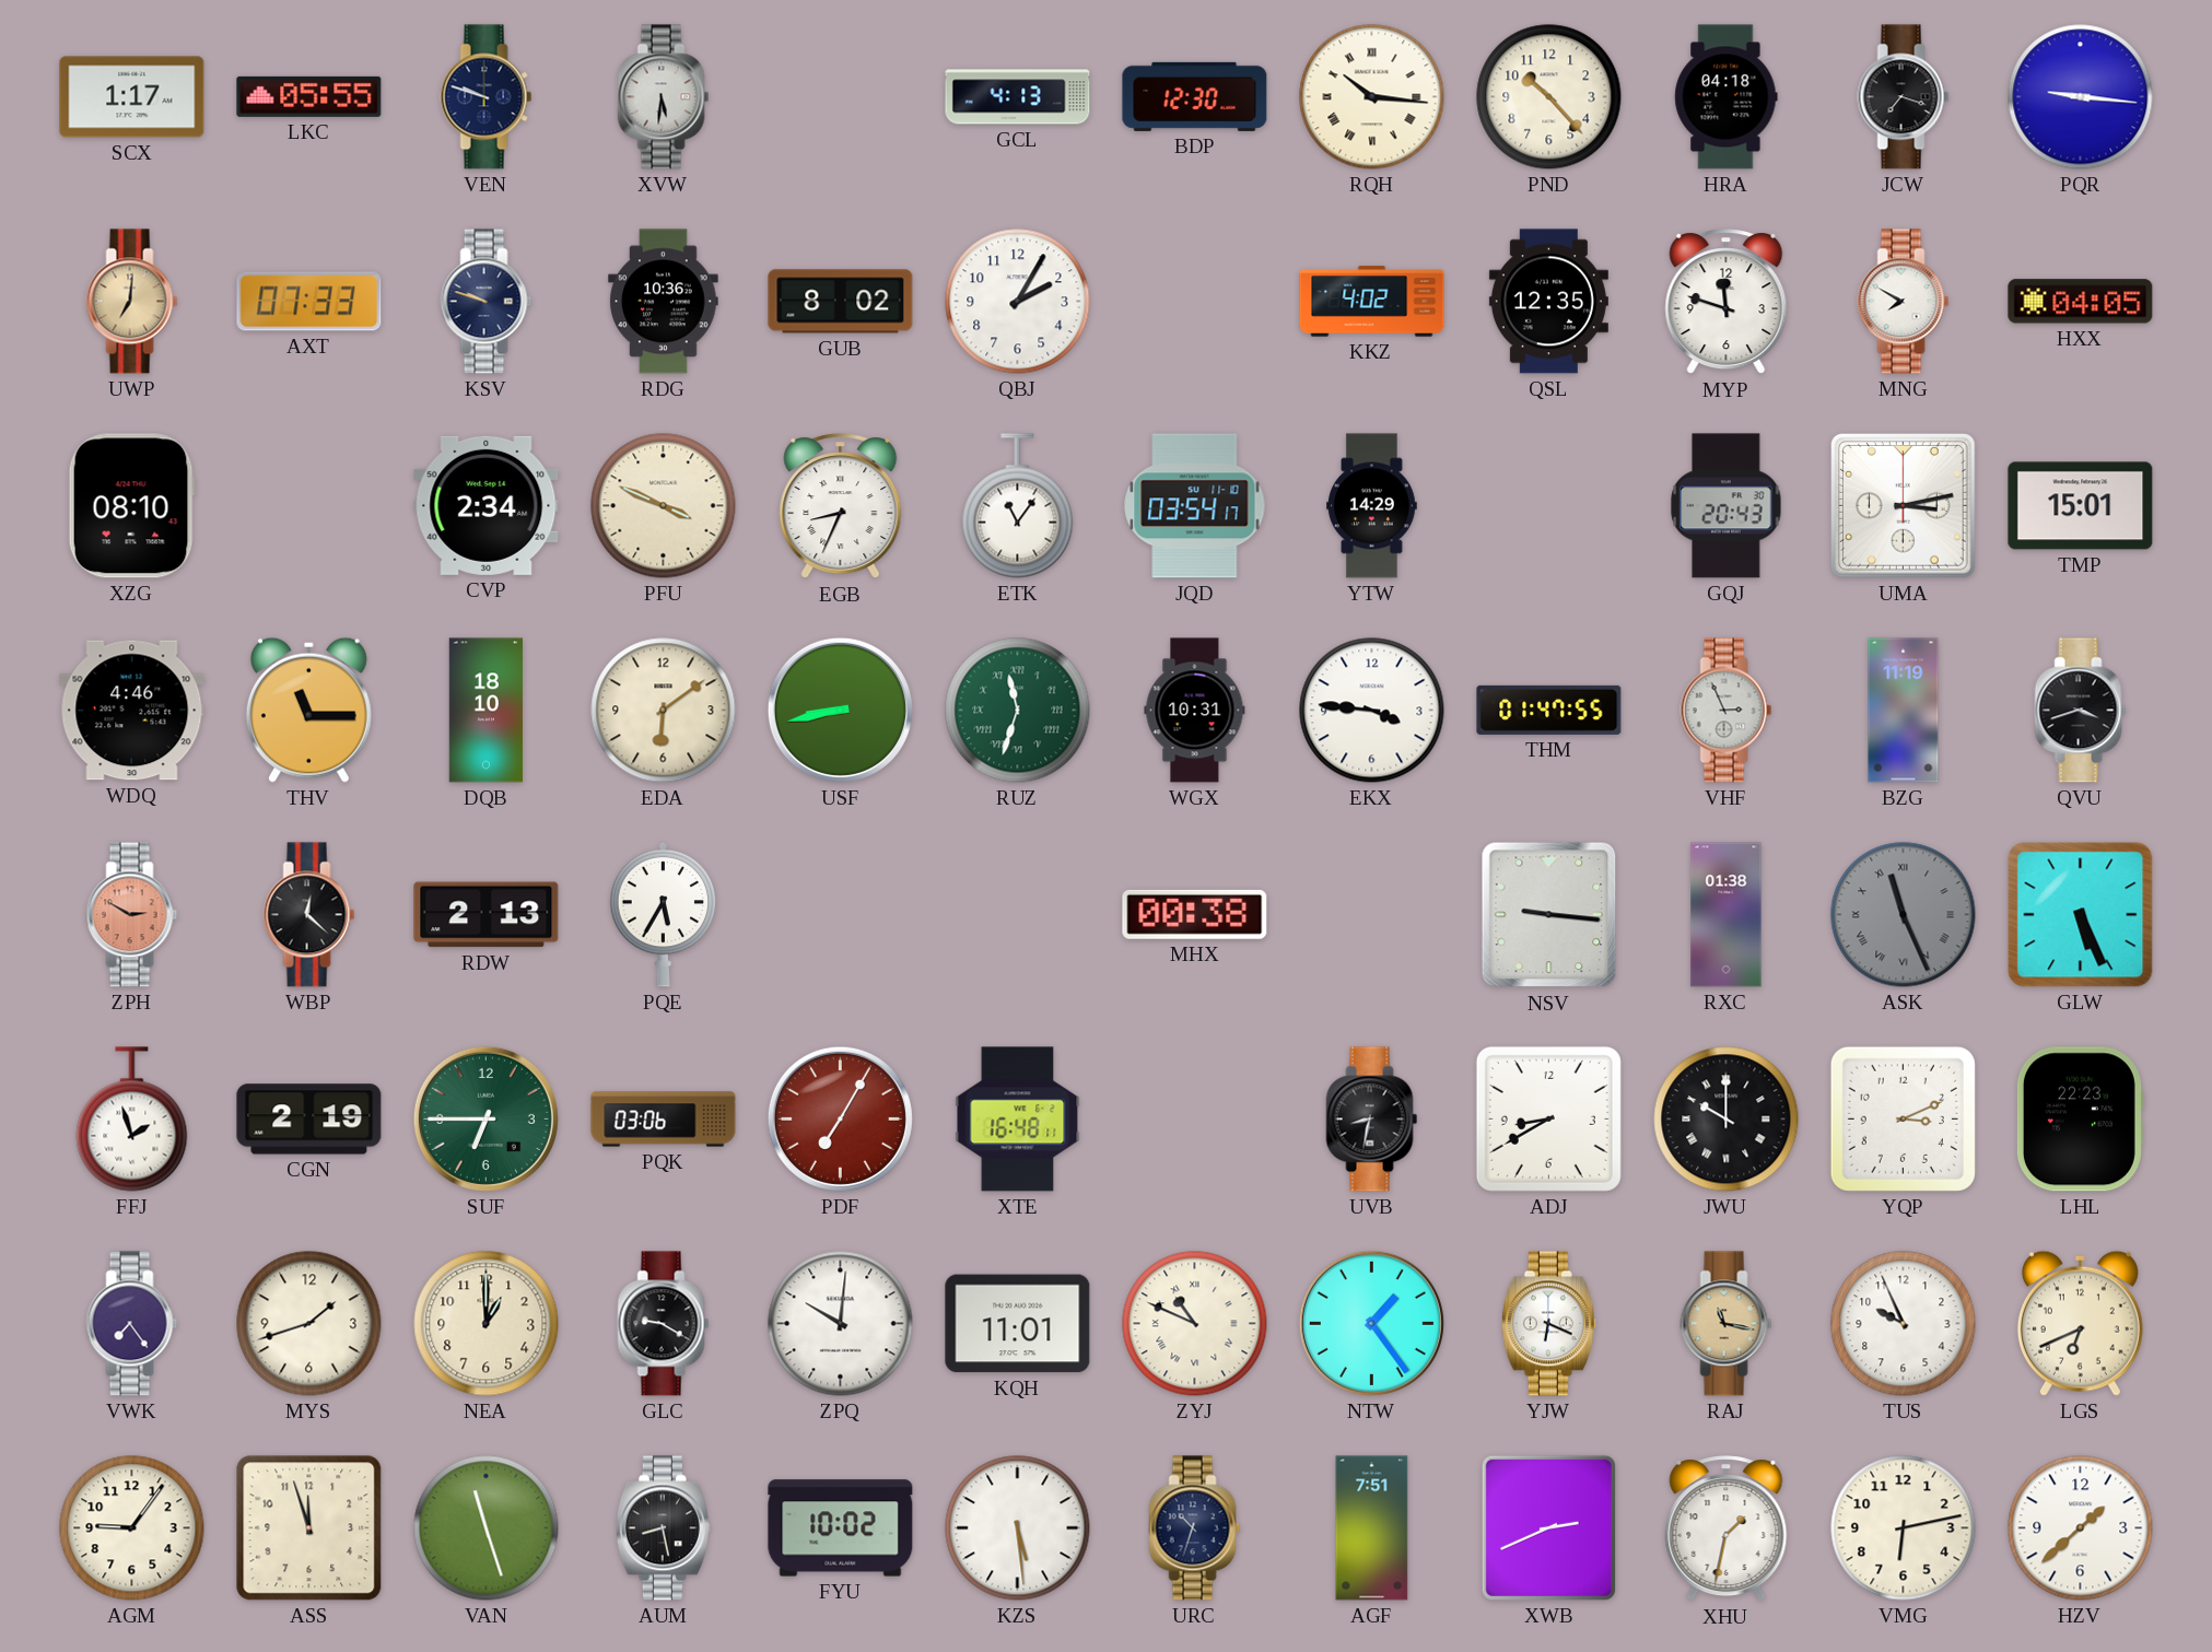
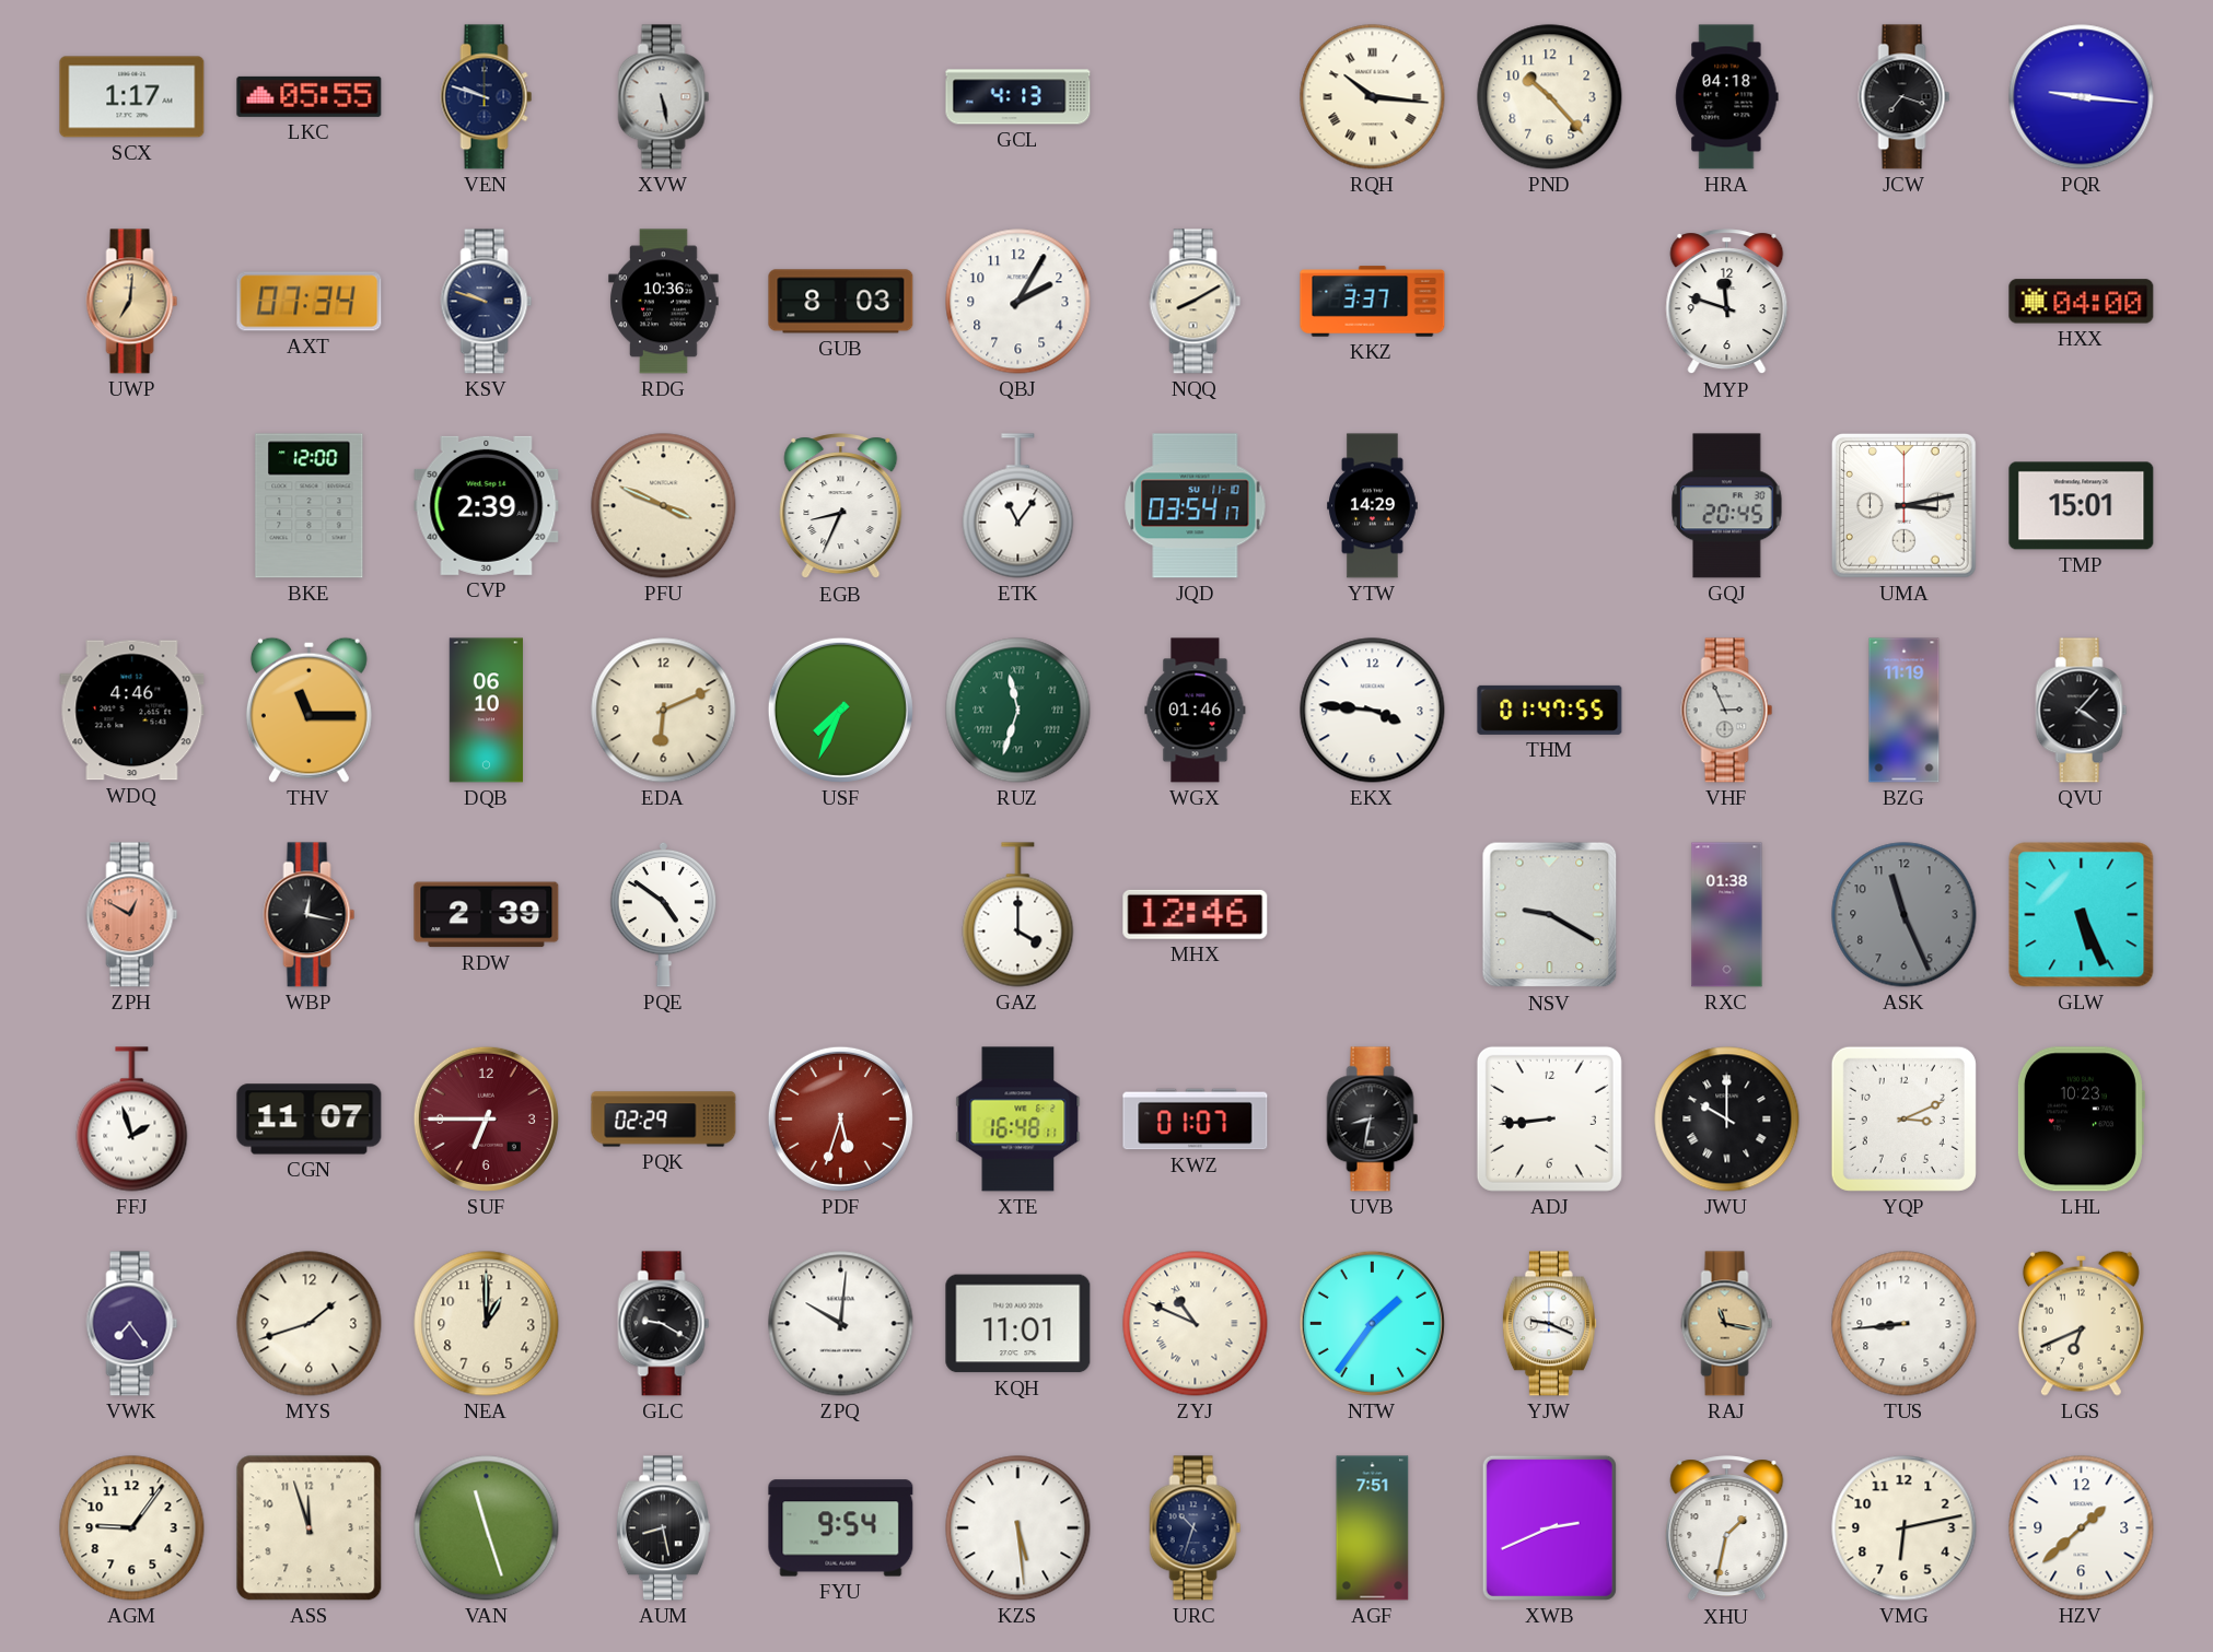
XVW: 5:31 -> 5:28
BDP: 12:30 -> none
AXT: 07:33 -> 07:34
GUB: 8:02 -> 8:03
NQQ: none -> 8:10
KKZ: 4:02 -> 3:37
QSL: 12:35 -> none
MNG: 7:50 -> none
HXX: 04:05 -> 04:00
XZG: 08:10 -> none
BKE: none -> 12:00
CVP: 2:34 -> 2:39
GQJ: 20:43 -> 20:45
DQB: 18:10 -> 06:10
EDA: 6:09 -> 6:11
USF: 8:43 -> 7:34
WGX: 10:31 -> 01:46
QVU: 3:42 -> 4:07
ZPH: 2:50 -> 12:50
WBP: 12:22 -> 12:17
RDW: 2:13 -> 2:39
PQE: 5:35 -> 4:51
GAZ: none -> 4:00
MHX: 00:38 -> 12:46
NSV: 9:16 -> 9:20
ASK numerals: Roman -> Arabic
CGN: 2:19 -> 11:07
SUF dial: green -> burgundy
PQK: 03:06 -> 02:29
PDF: 7:05 -> 5:33
KWZ: none -> 01:07
ADJ: 8:40 -> 8:44
LHL: 22:23 -> 10:23
NTW: 1:24 -> 1:36
YJW: 6:19 -> 9:19
TUS: 9:56 -> 8:44
FYU: 10:02 -> 9:54
